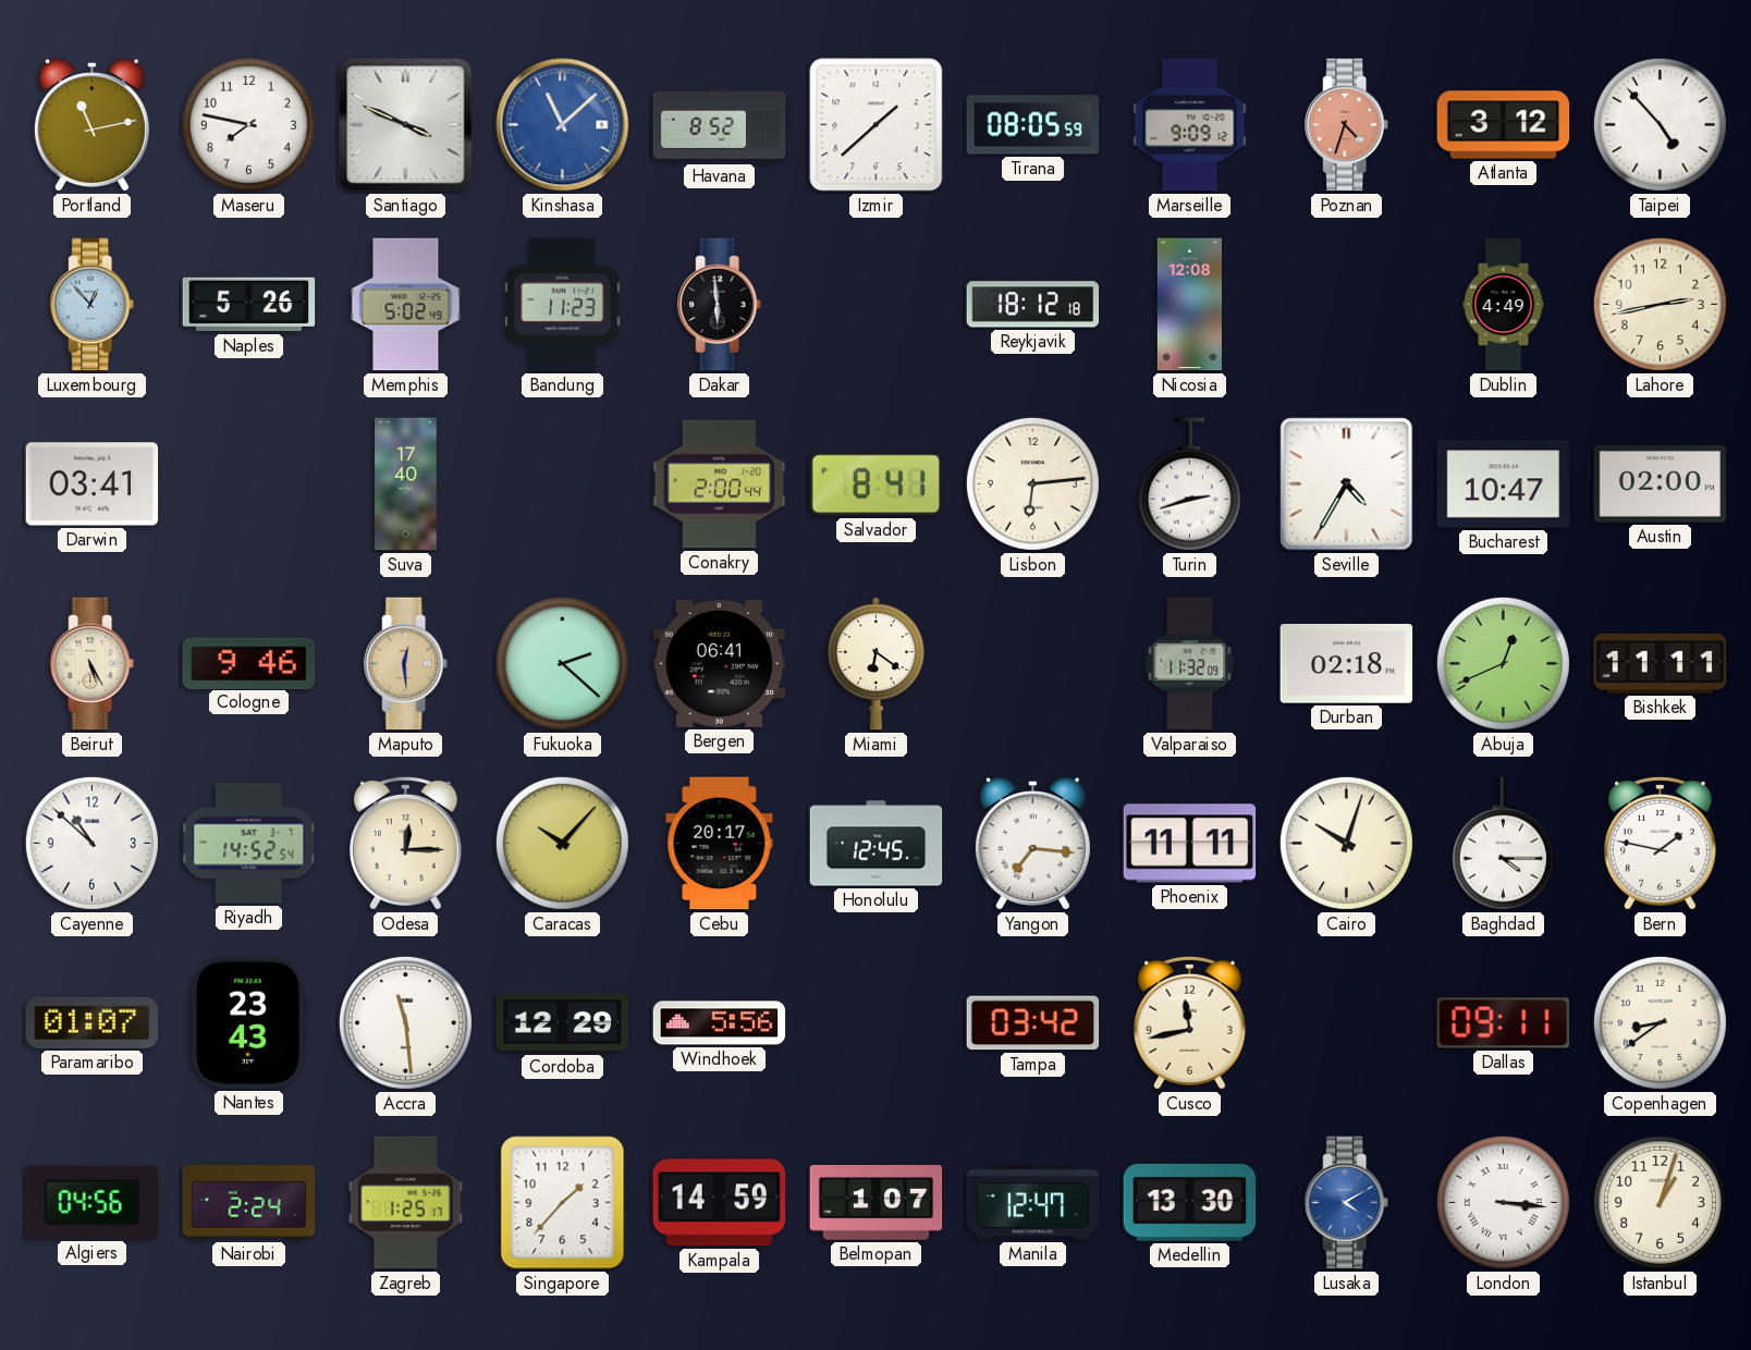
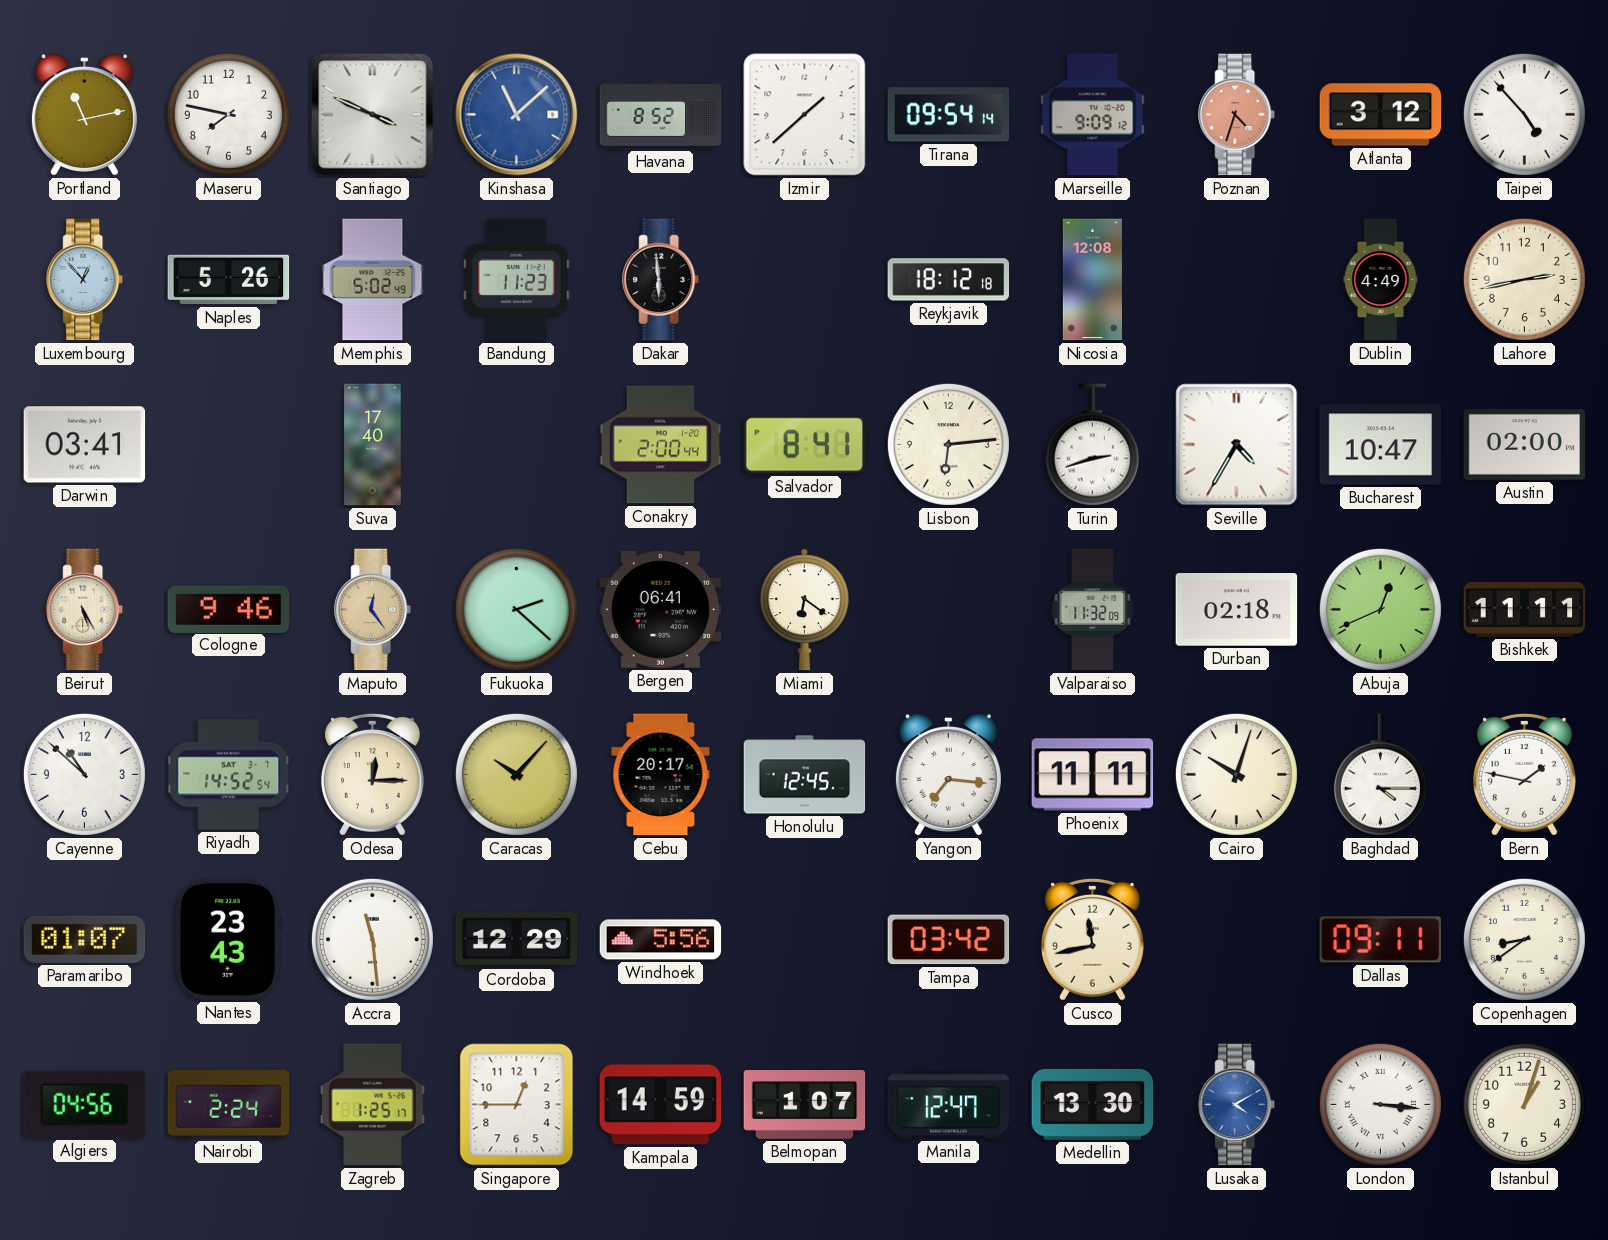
Tirana: 08:05 -> 09:54
Maputo: 12:29 -> 12:24
Singapore: 1:37 -> 12:45
